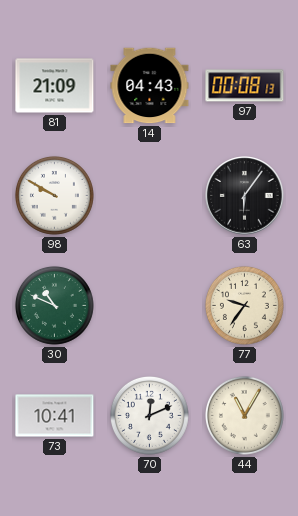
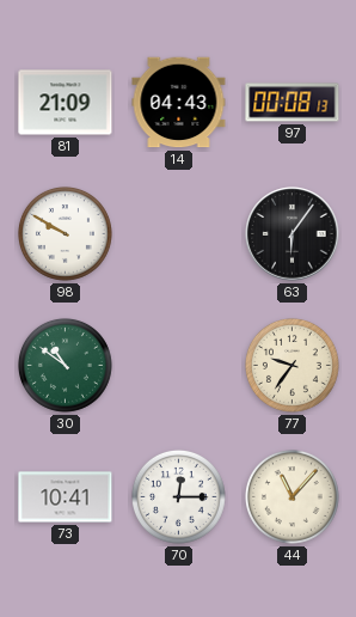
30: 10:49 -> 10:51
70: 12:11 -> 12:15
44: 11:05 -> 11:07
